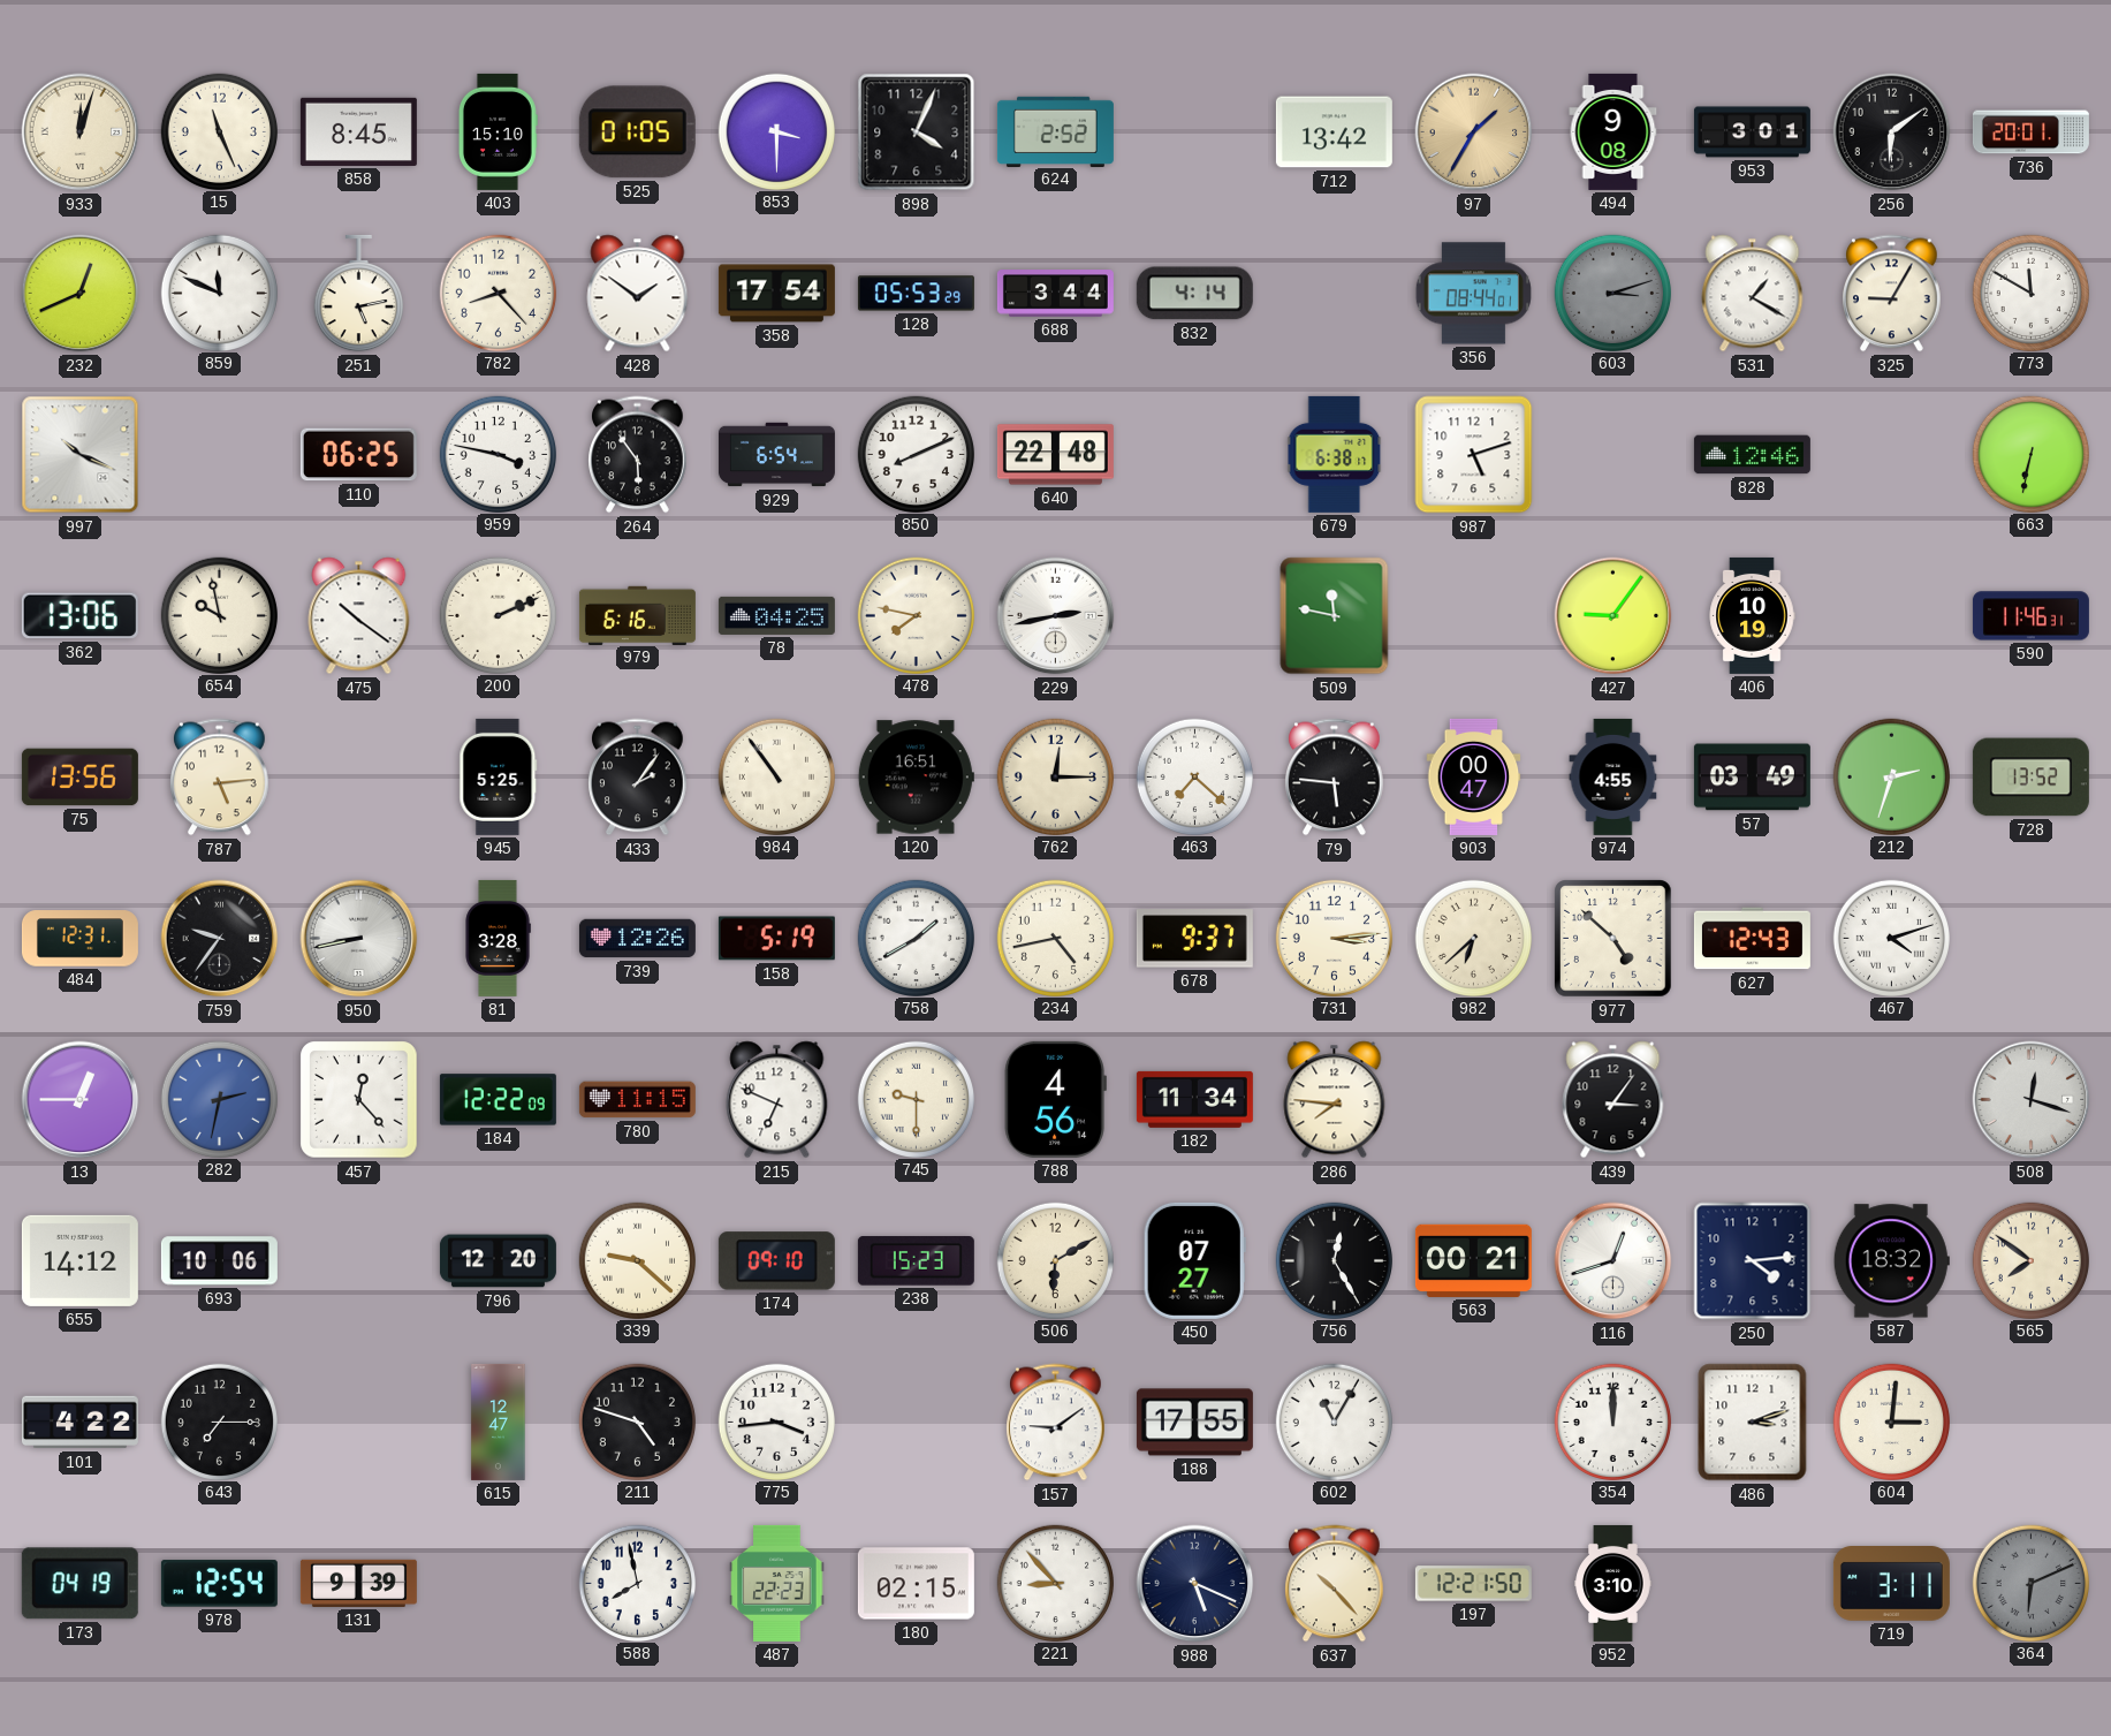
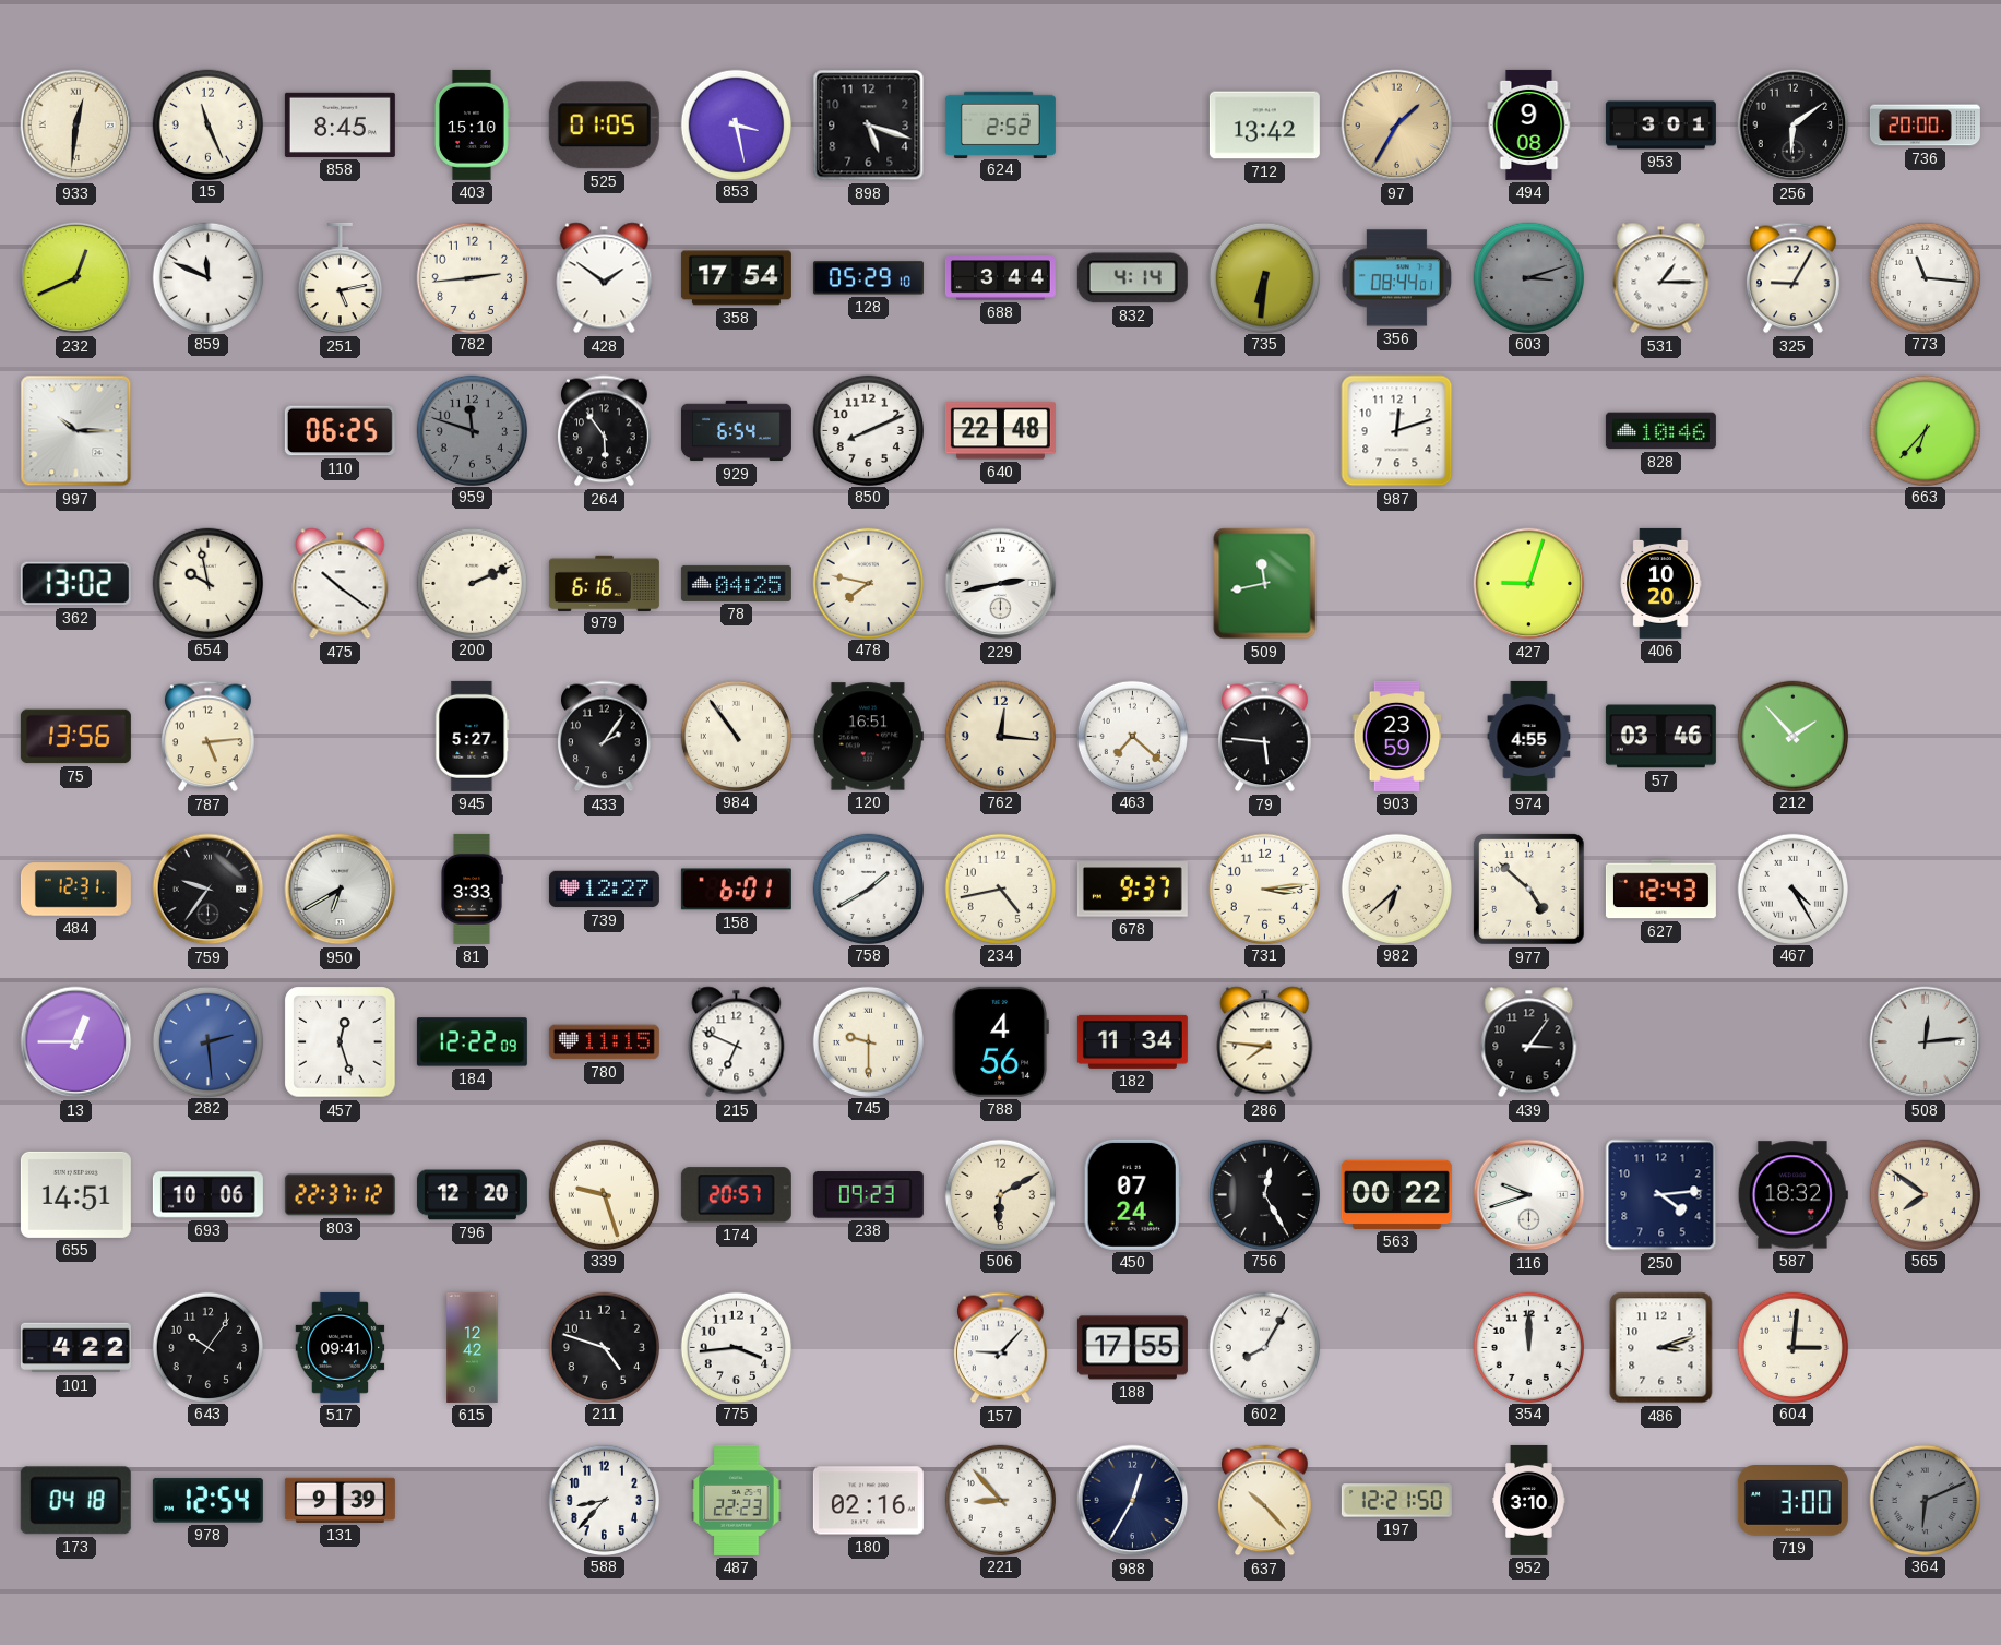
933: 12:03 -> 12:31
853: 3:30 -> 3:28
898: 4:04 -> 5:18
736: 20:01 -> 20:00
782: 8:23 -> 2:44
128: 05:53 -> 05:29
735: none -> 6:31
531: 1:20 -> 1:15
773: 11:50 -> 11:16
997: 10:19 -> 10:15
959: 3:47 -> 11:48
959 dial: white -> grey
679: 6:38 -> none
987: 5:12 -> 12:12
828: 12:46 -> 10:46
663: 6:32 -> 6:37
362: 13:06 -> 13:02
509: 11:47 -> 11:43
427: 9:06 -> 9:03
406: 10:19 -> 10:20
590: 11:46 -> none
945: 5:25 -> 5:27
762: 12:15 -> 12:16
903: 00:47 -> 23:59
57: 03:49 -> 03:46
212: 2:33 -> 1:53
728: 13:52 -> none
950: 8:43 -> 6:40
81: 3:28 -> 3:33
739: 12:26 -> 12:27
158: 5:19 -> 6:01
467: 4:12 -> 4:25
282: 2:32 -> 2:29
457: 12:23 -> 12:27
508: 12:18 -> 12:14
655: 14:12 -> 14:51
803: none -> 22:37
339: 9:22 -> 9:27
174: 09:10 -> 20:57
238: 15:23 -> 09:23
450: 07:27 -> 07:24
563: 00:21 -> 00:22
116: 12:42 -> 9:42
643: 7:15 -> 10:06
517: none -> 09:41
615: 12:47 -> 12:42
157: 9:09 -> 9:07
602: 11:05 -> 8:05
173: 04:19 -> 04:18
588: 7:58 -> 8:37
180: 02:15 -> 02:16
988: 5:19 -> 12:35
719: 3:11 -> 3:00
